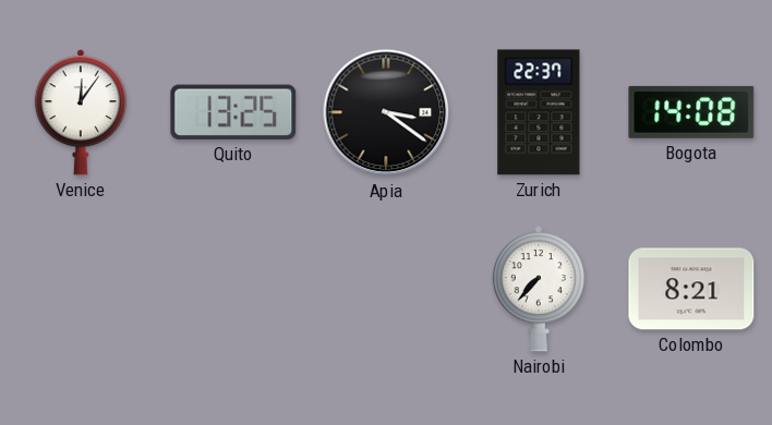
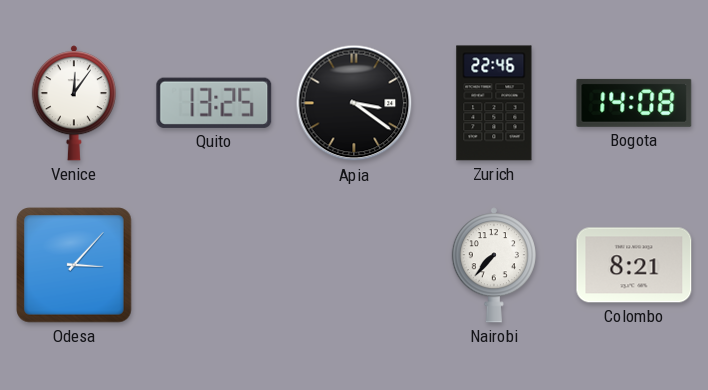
Zurich: 22:37 -> 22:46
Odesa: none -> 3:07
